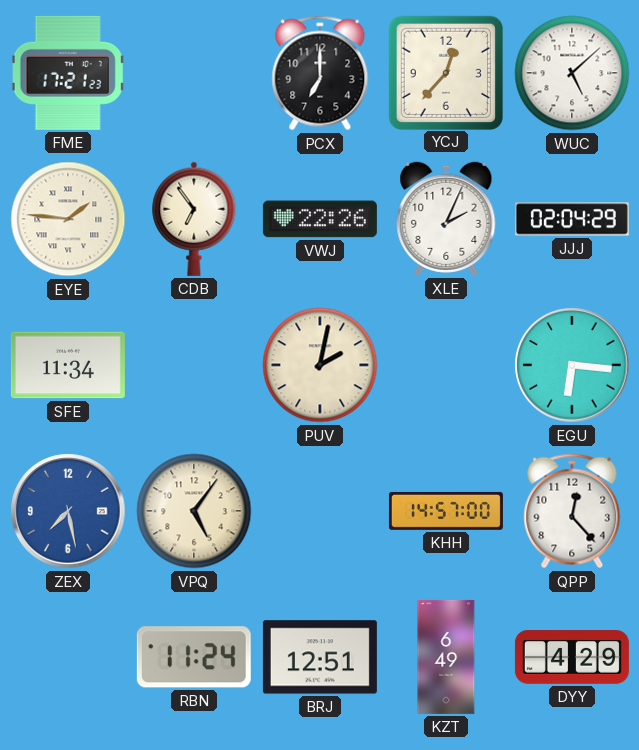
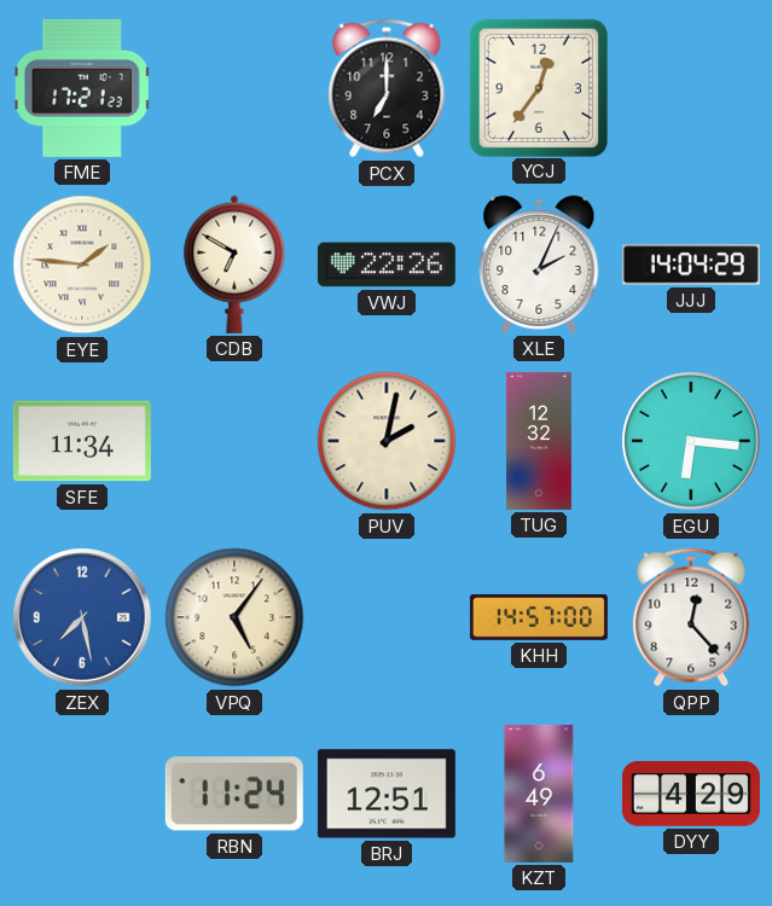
YCJ: 12:37 -> 12:36
WUC: 5:08 -> none
CDB: 6:54 -> 6:50
JJJ: 02:04 -> 14:04
TUG: none -> 12:32
